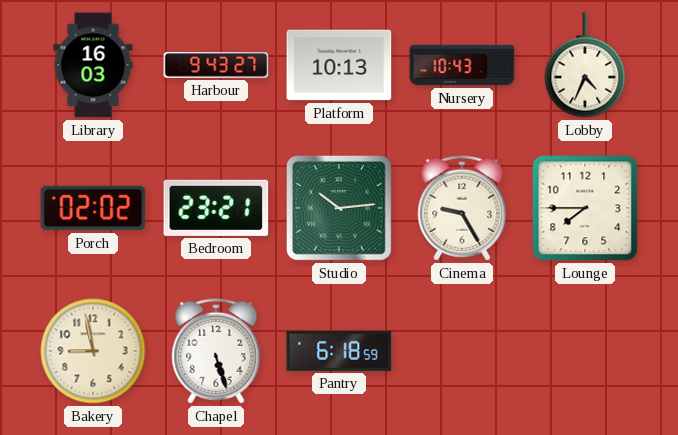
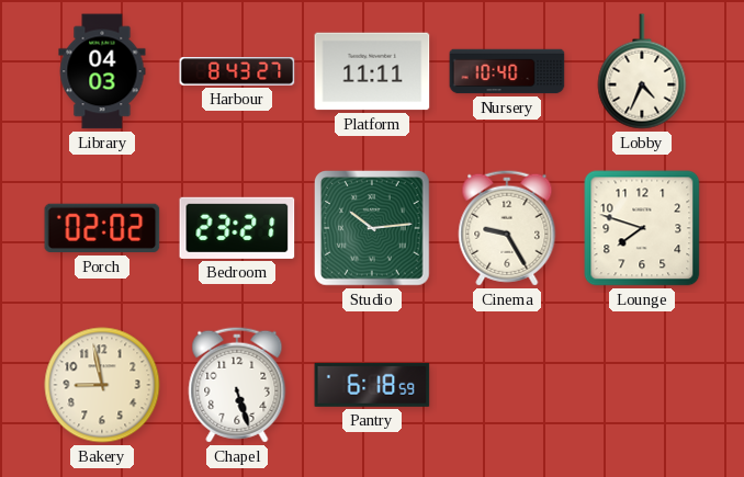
Library: 16:03 -> 04:03
Harbour: 9:43 -> 8:43
Platform: 10:13 -> 11:11
Nursery: 10:43 -> 10:40
Lounge: 7:45 -> 7:48
